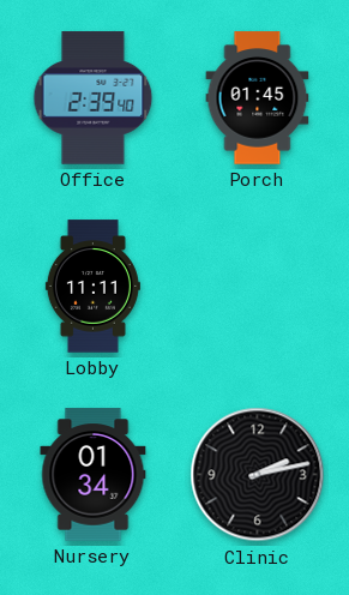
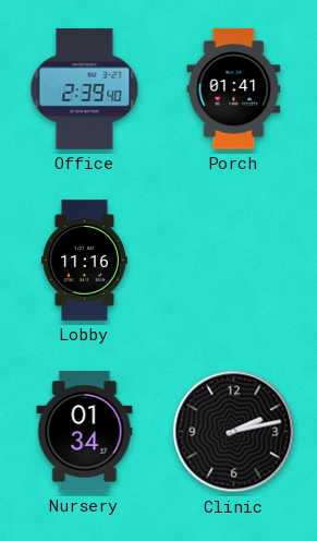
Porch: 01:45 -> 01:41
Lobby: 11:11 -> 11:16
